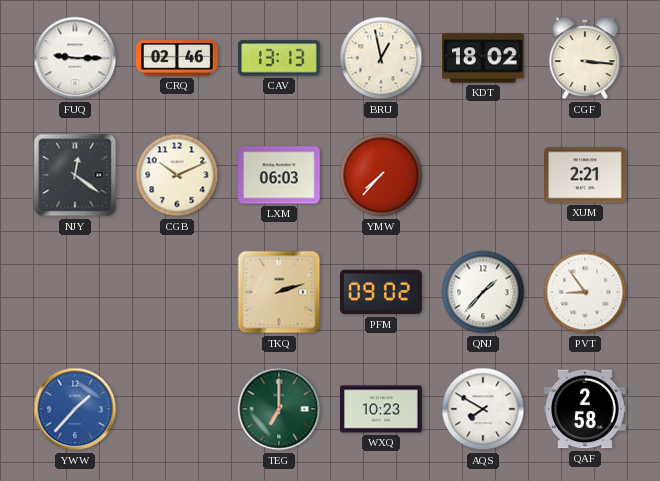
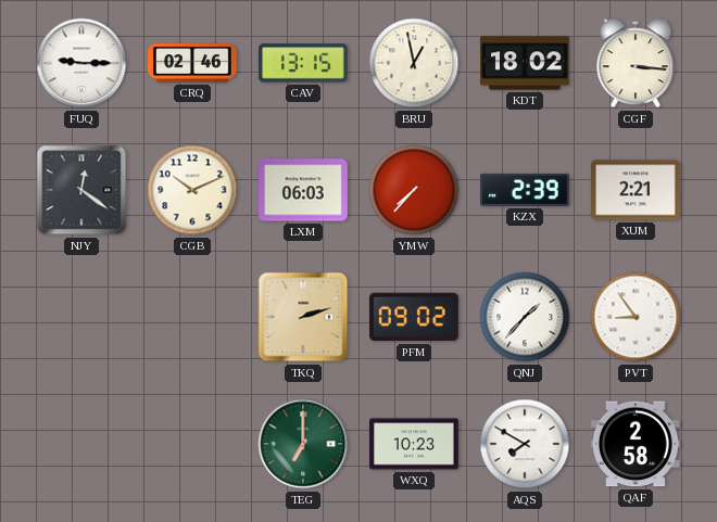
CAV: 13:13 -> 13:15
KZX: none -> 2:39
YWW: 1:37 -> none
